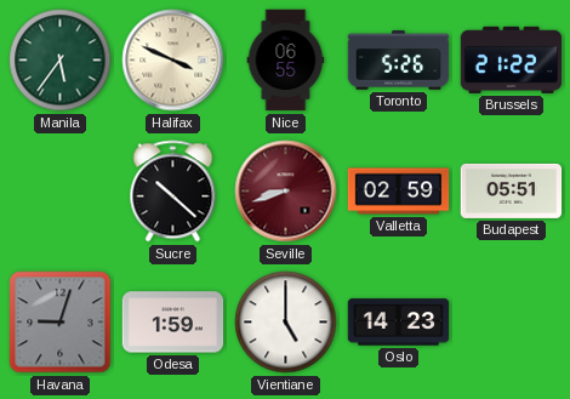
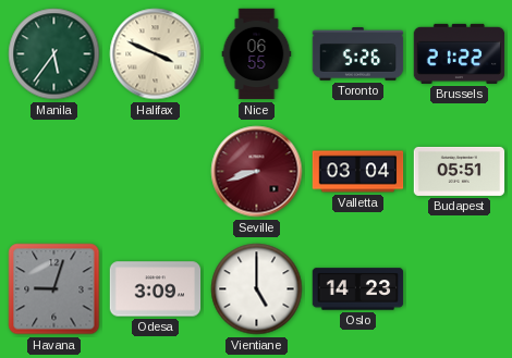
Sucre: 10:22 -> none
Valletta: 02:59 -> 03:04
Odesa: 1:59 -> 3:09
